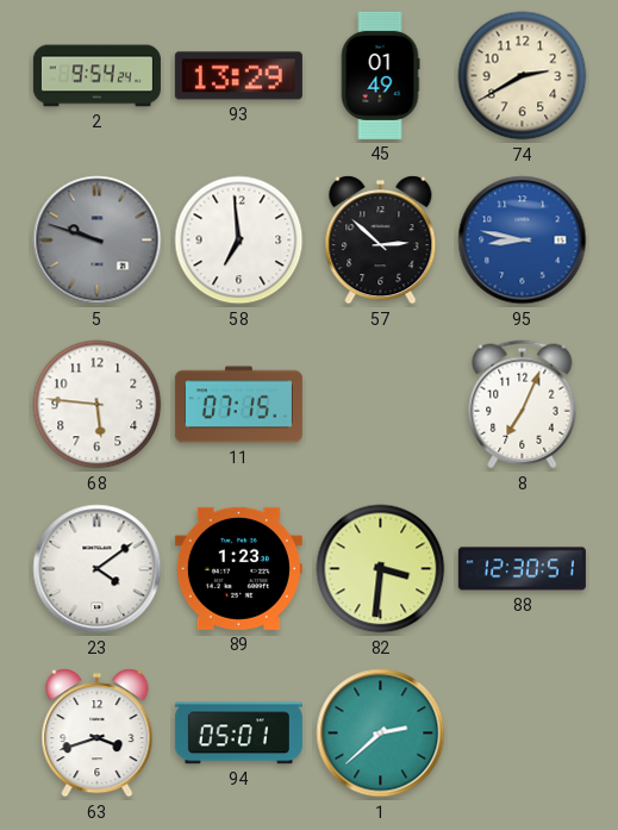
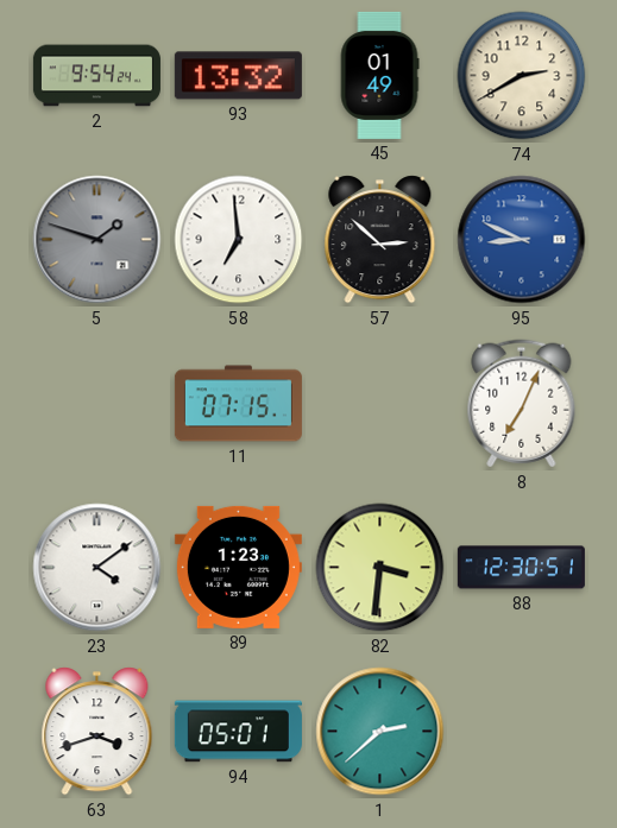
93: 13:29 -> 13:32
5: 9:48 -> 1:48
95: 8:47 -> 8:49
68: 5:46 -> none
